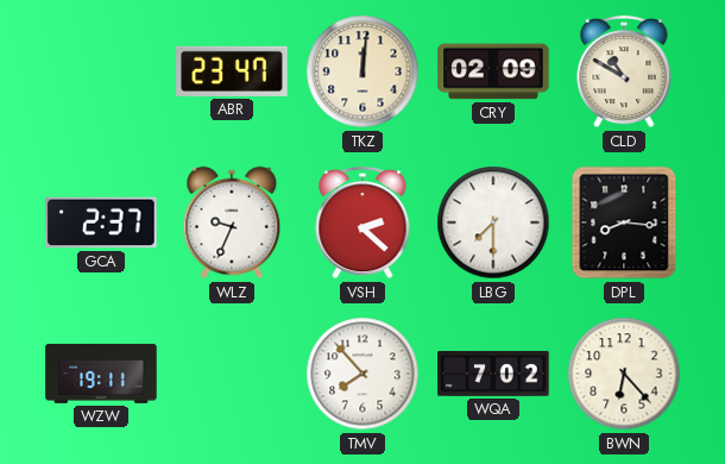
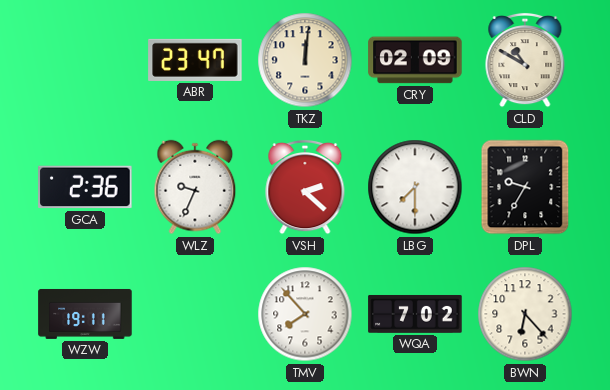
GCA: 2:37 -> 2:36
DPL: 8:16 -> 9:35
